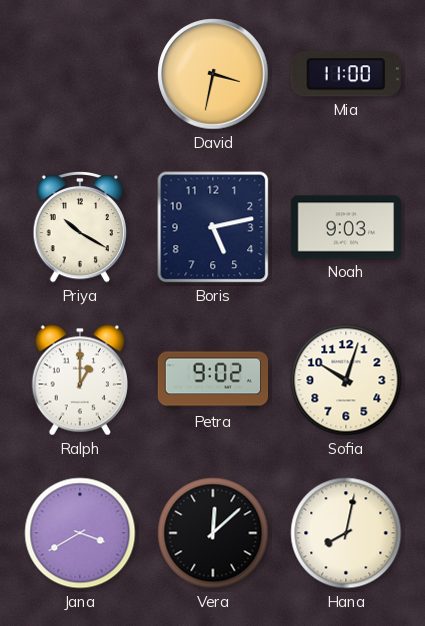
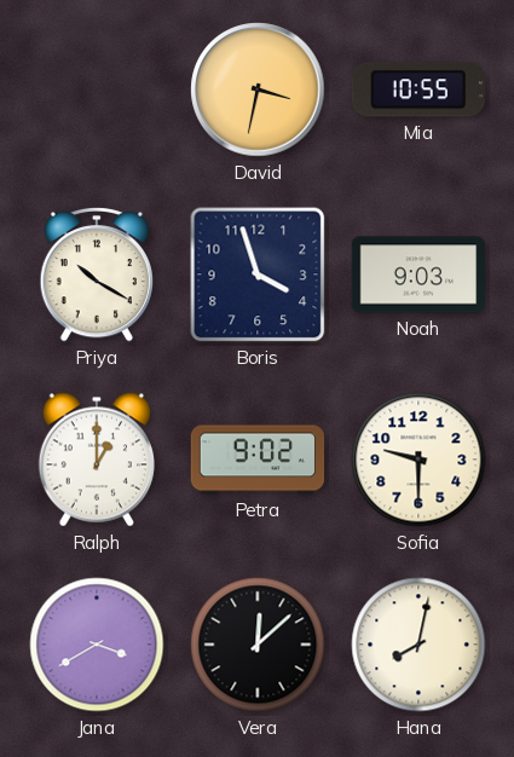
Mia: 11:00 -> 10:55
Boris: 5:13 -> 3:57
Sofia: 10:03 -> 9:30
